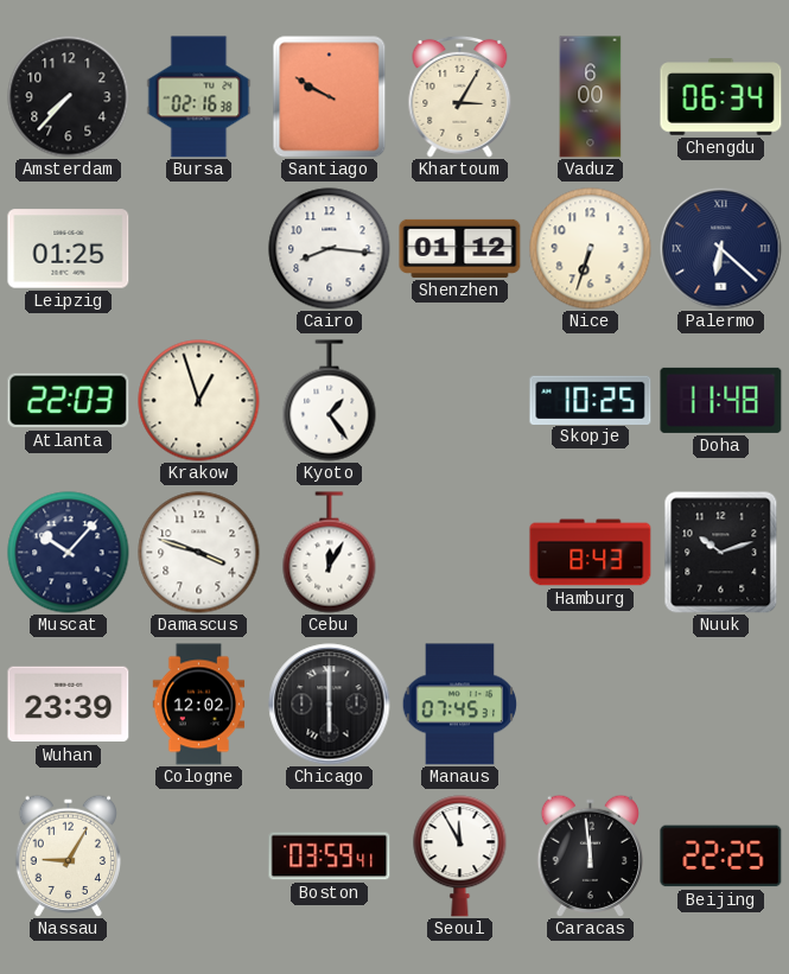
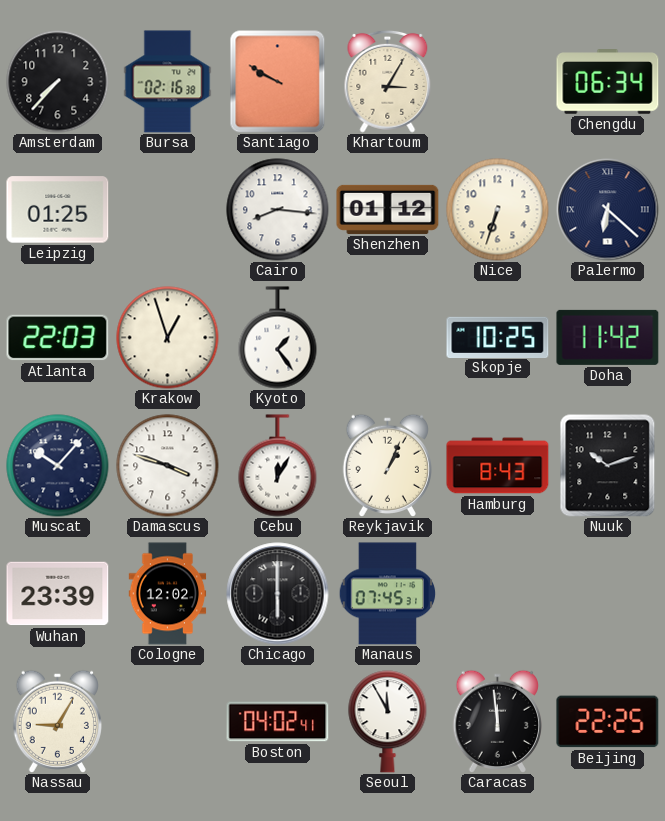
Vaduz: 6:00 -> none
Doha: 11:48 -> 11:42
Reykjavik: none -> 1:04
Boston: 03:59 -> 04:02
